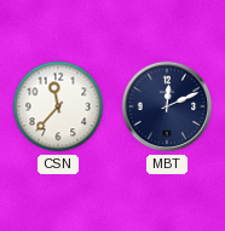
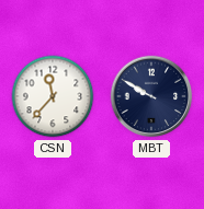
MBT: 12:11 -> 9:50
